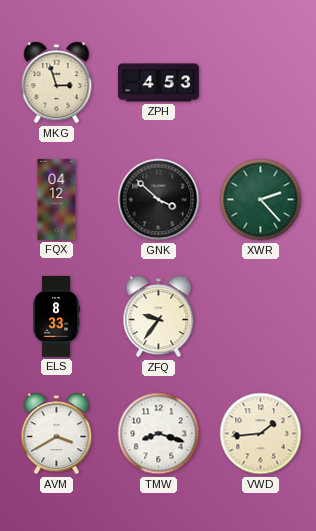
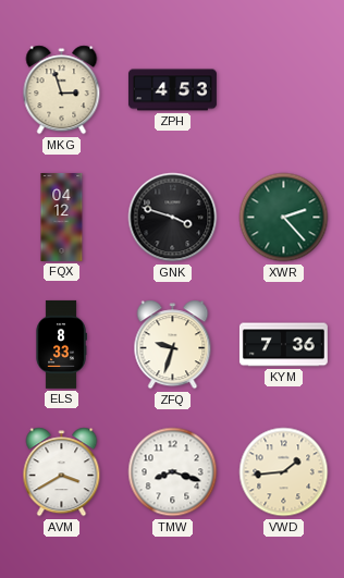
GNK: 3:52 -> 3:48
ZFQ: 9:36 -> 9:33
KYM: none -> 7:36
